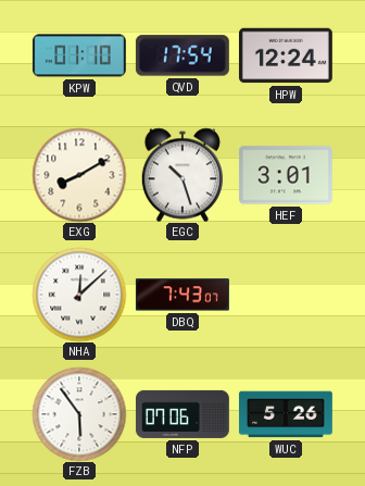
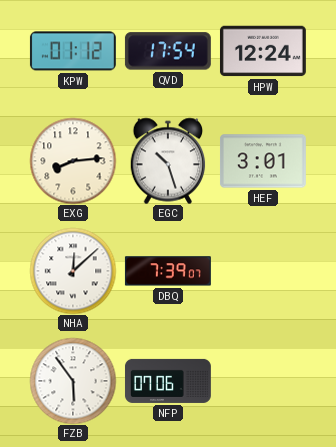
KPW: 01:10 -> 01:12
EXG: 8:10 -> 8:14
DBQ: 7:43 -> 7:39
WUC: 5:26 -> none
